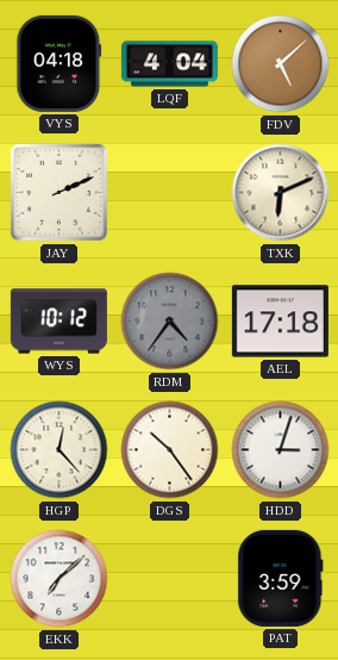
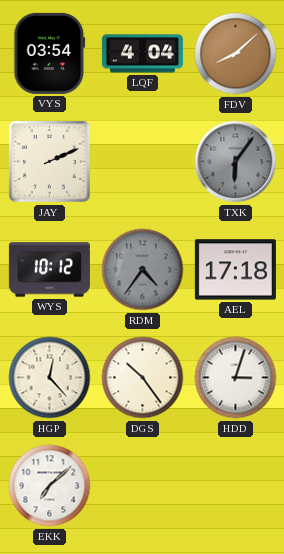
VYS: 04:18 -> 03:54
FDV: 5:08 -> 8:08
TXK: 6:11 -> 6:06
TXK dial: cream -> grey
PAT: 3:59 -> none
